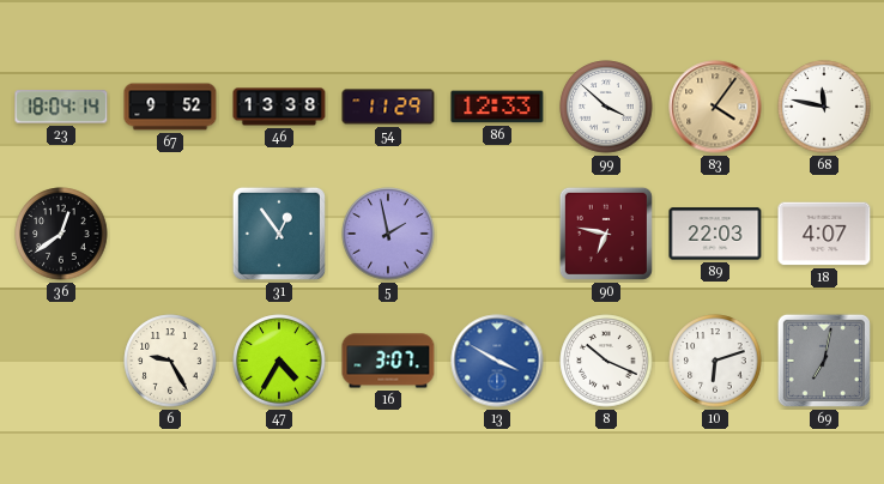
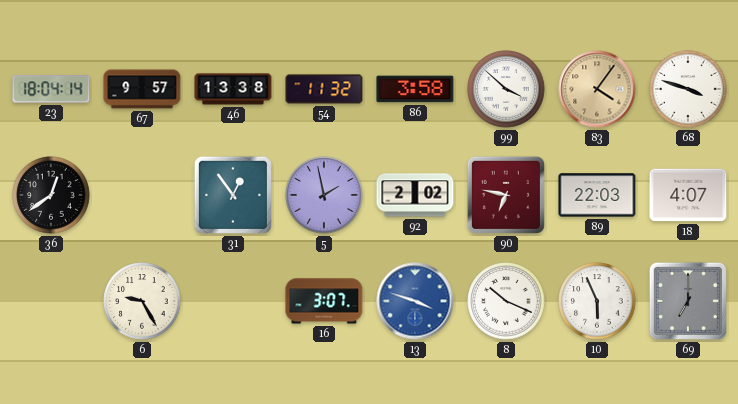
67: 9:52 -> 9:57
54: 11:29 -> 11:32
86: 12:33 -> 3:58
68: 11:47 -> 3:48
92: none -> 2:02
47: 4:35 -> none
13: 3:50 -> 3:48
10: 6:12 -> 5:56
69: 7:02 -> 7:00
